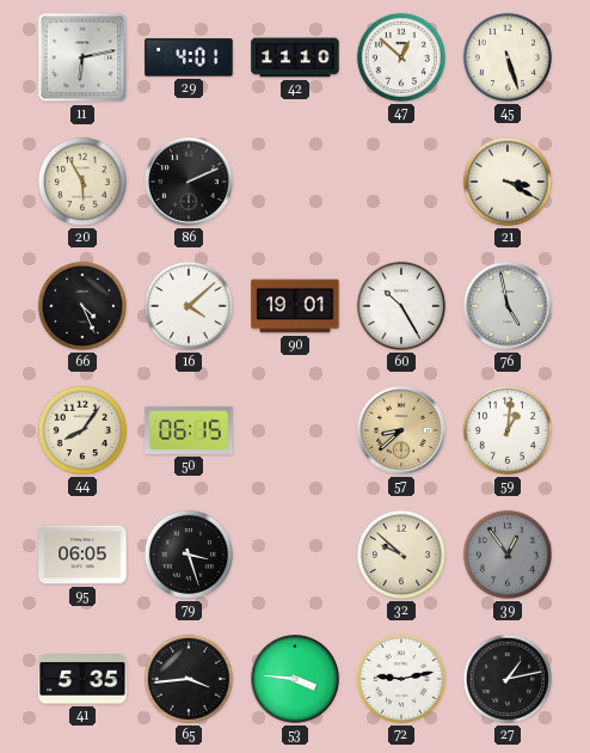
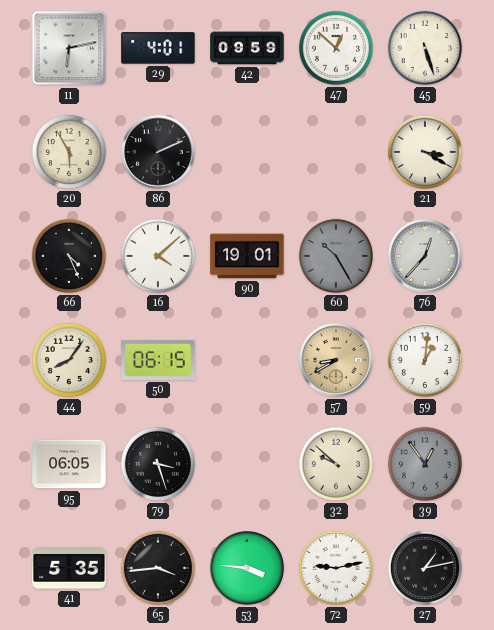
42: 11:10 -> 09:59
60 dial: white -> grey
76: 4:58 -> 12:37
57: 8:38 -> 8:40
